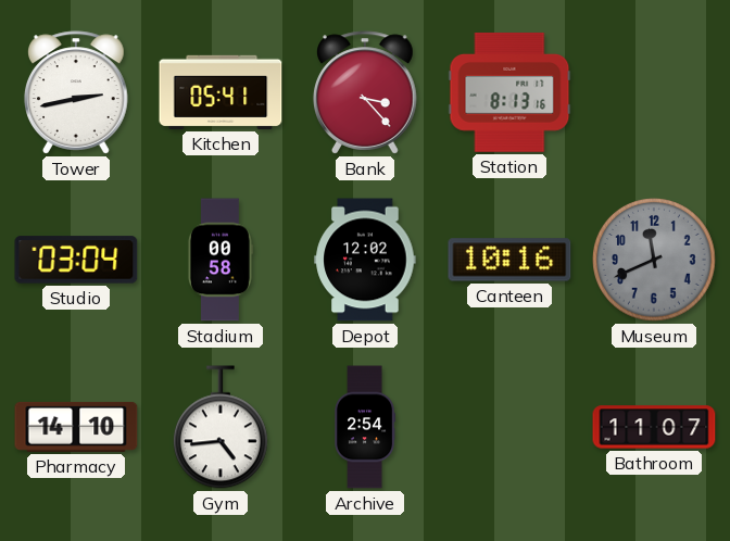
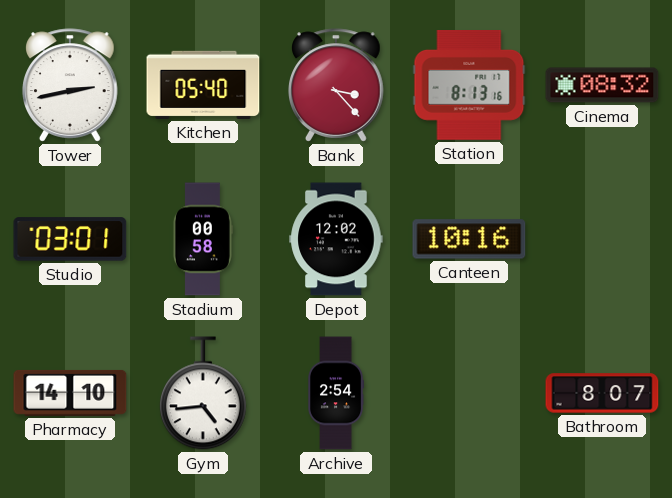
Kitchen: 05:41 -> 05:40
Cinema: none -> 08:32
Studio: 03:04 -> 03:01
Museum: 11:41 -> none
Bathroom: 11:07 -> 8:07
